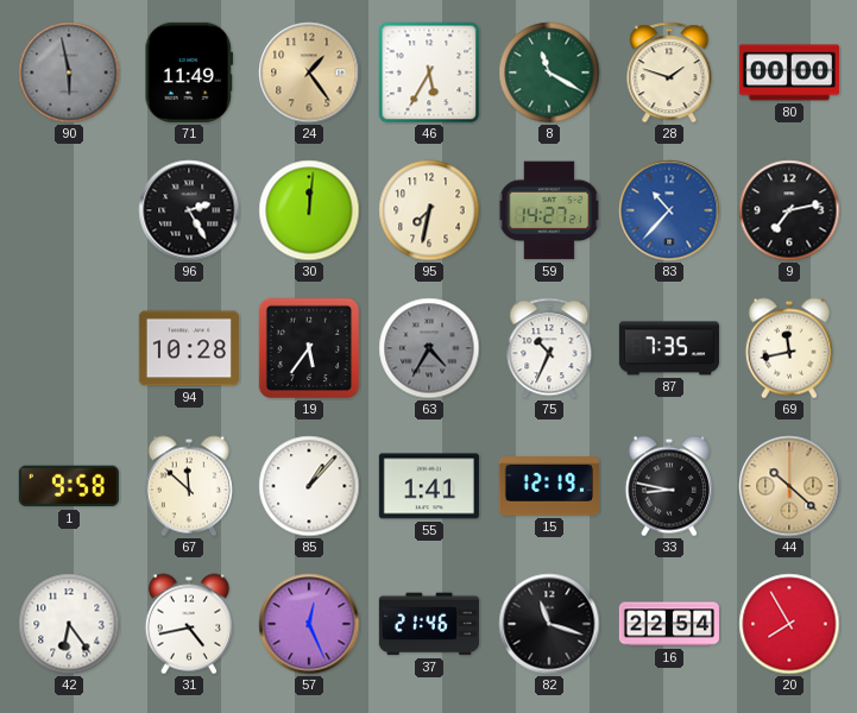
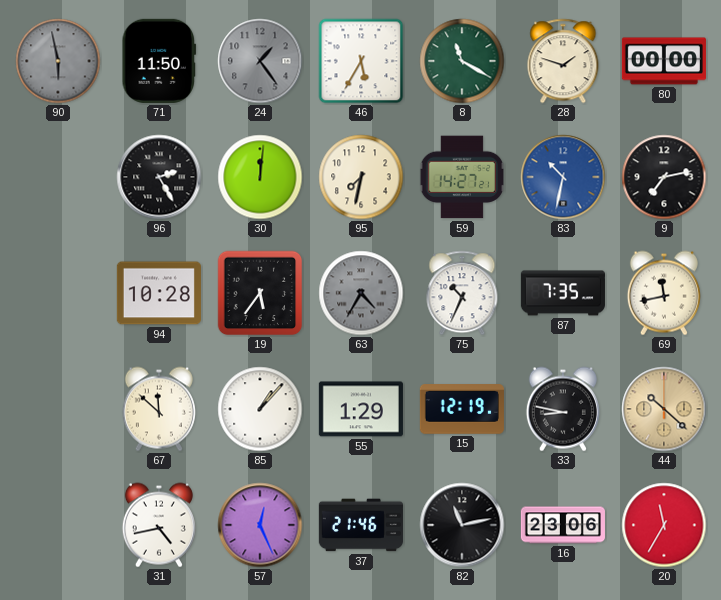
71: 11:49 -> 11:50
24 dial: champagne -> grey
83: 10:37 -> 10:32
1: 9:58 -> none
55: 1:41 -> 1:29
42: 6:24 -> none
82: 11:18 -> 11:13
16: 22:54 -> 23:06
20: 7:55 -> 11:35
